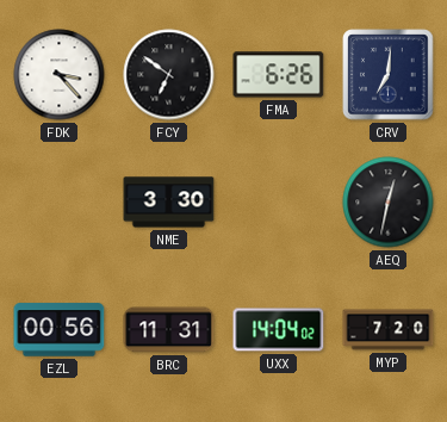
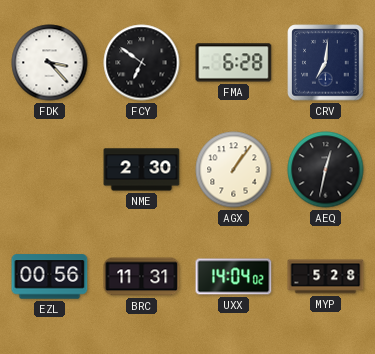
FMA: 6:26 -> 6:28
NME: 3:30 -> 2:30
AGX: none -> 1:06
MYP: 7:20 -> 5:28
